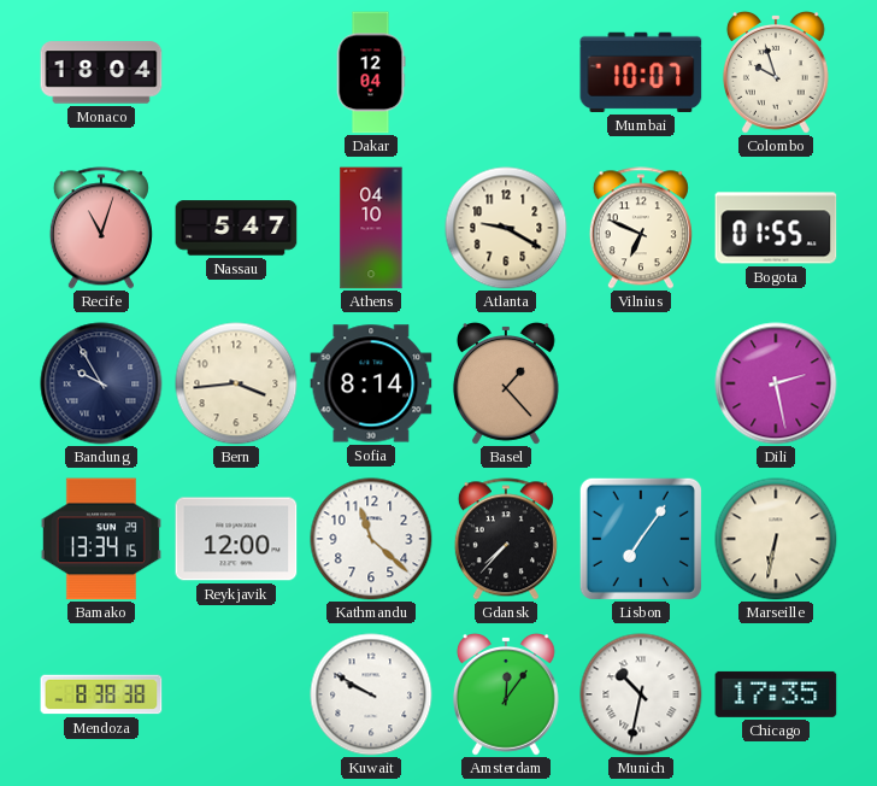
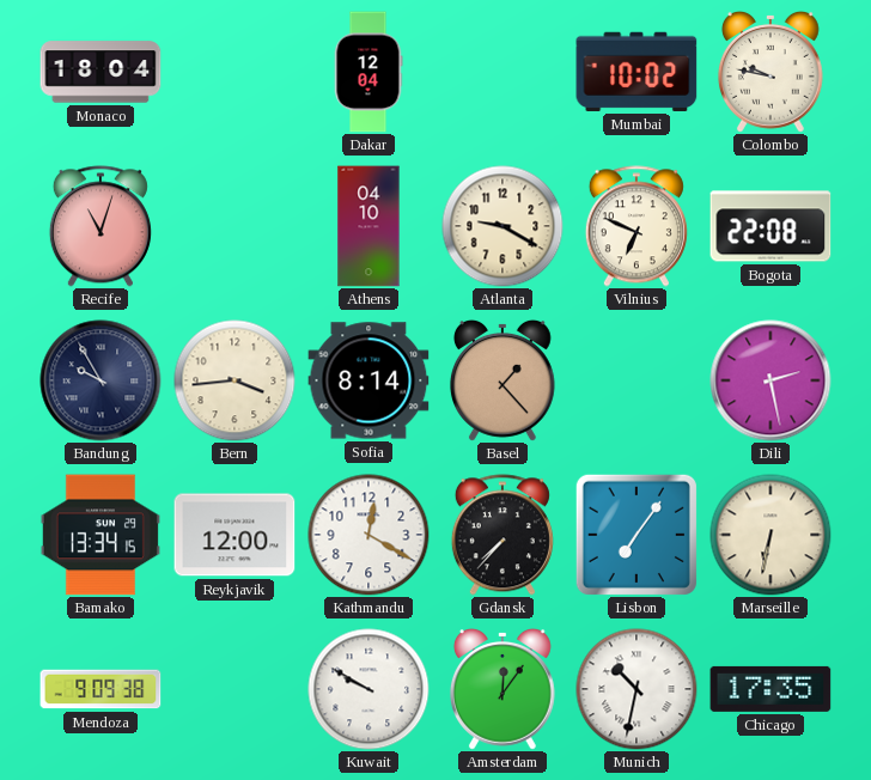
Mumbai: 10:07 -> 10:02
Colombo: 9:57 -> 9:47
Nassau: 5:47 -> none
Bogota: 01:55 -> 22:08
Kathmandu: 11:22 -> 12:20
Mendoza: 8:38 -> 9:09
